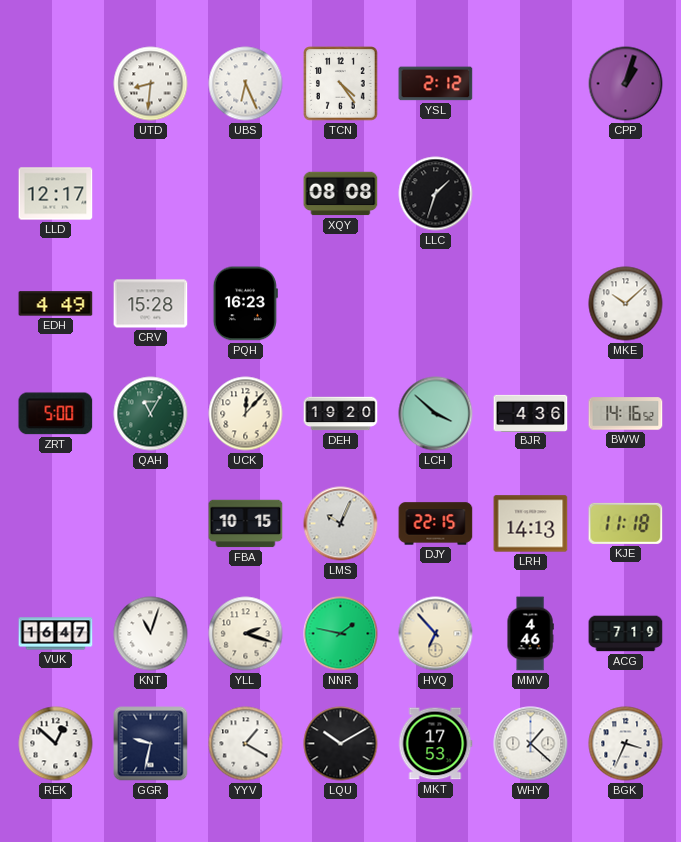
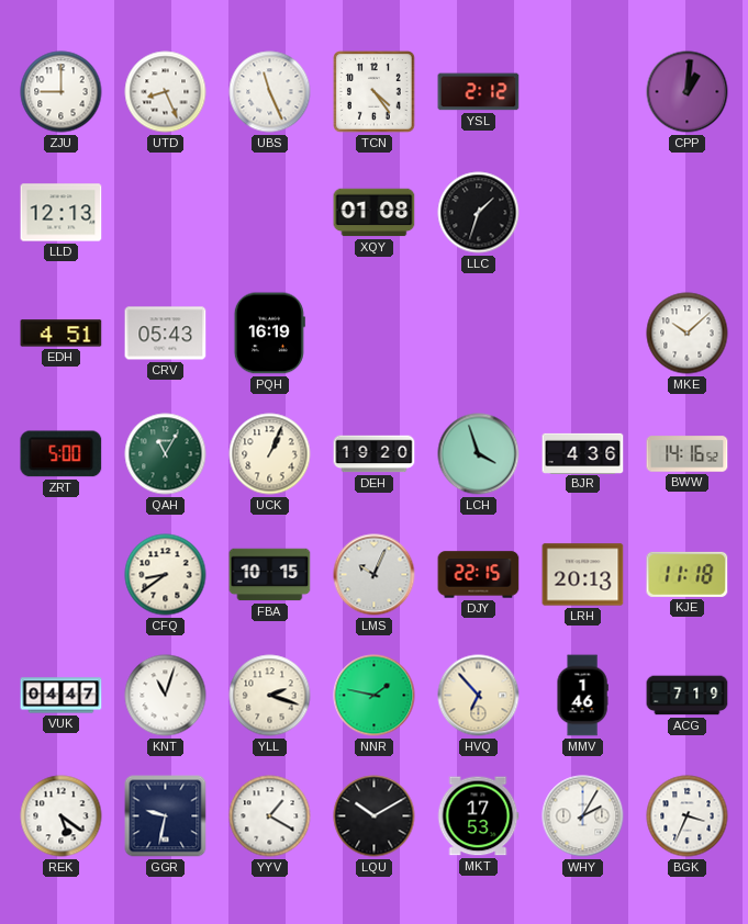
ZJU: none -> 9:00
UTD: 8:31 -> 8:26
UBS: 6:26 -> 11:26
CPP: 1:03 -> 1:01
LLD: 12:17 -> 12:13
XQY: 08:08 -> 01:08
EDH: 4:49 -> 4:51
CRV: 15:28 -> 05:43
PQH: 16:23 -> 16:19
UCK: 12:07 -> 1:04
LCH: 3:52 -> 3:57
CFQ: none -> 8:39
LRH: 14:13 -> 20:13
VUK: 16:47 -> 04:47
MMV: 4:46 -> 1:46
REK: 12:52 -> 5:21
WHY: 1:22 -> 2:05
